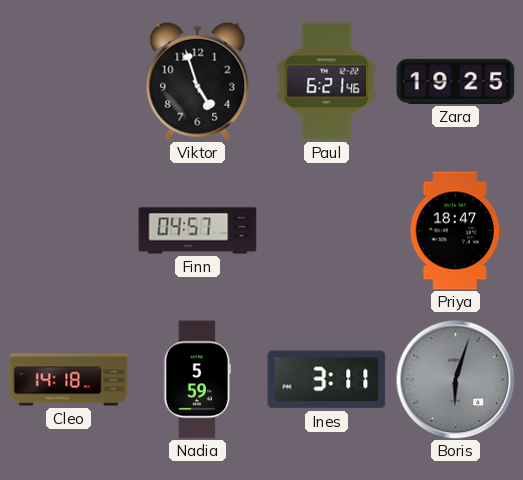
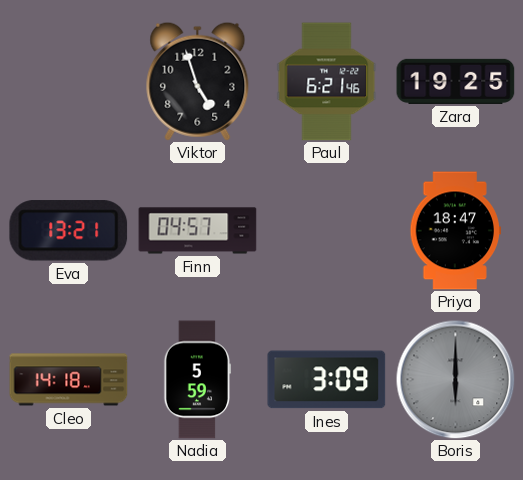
Eva: none -> 13:21
Ines: 3:11 -> 3:09
Boris: 6:03 -> 6:00
